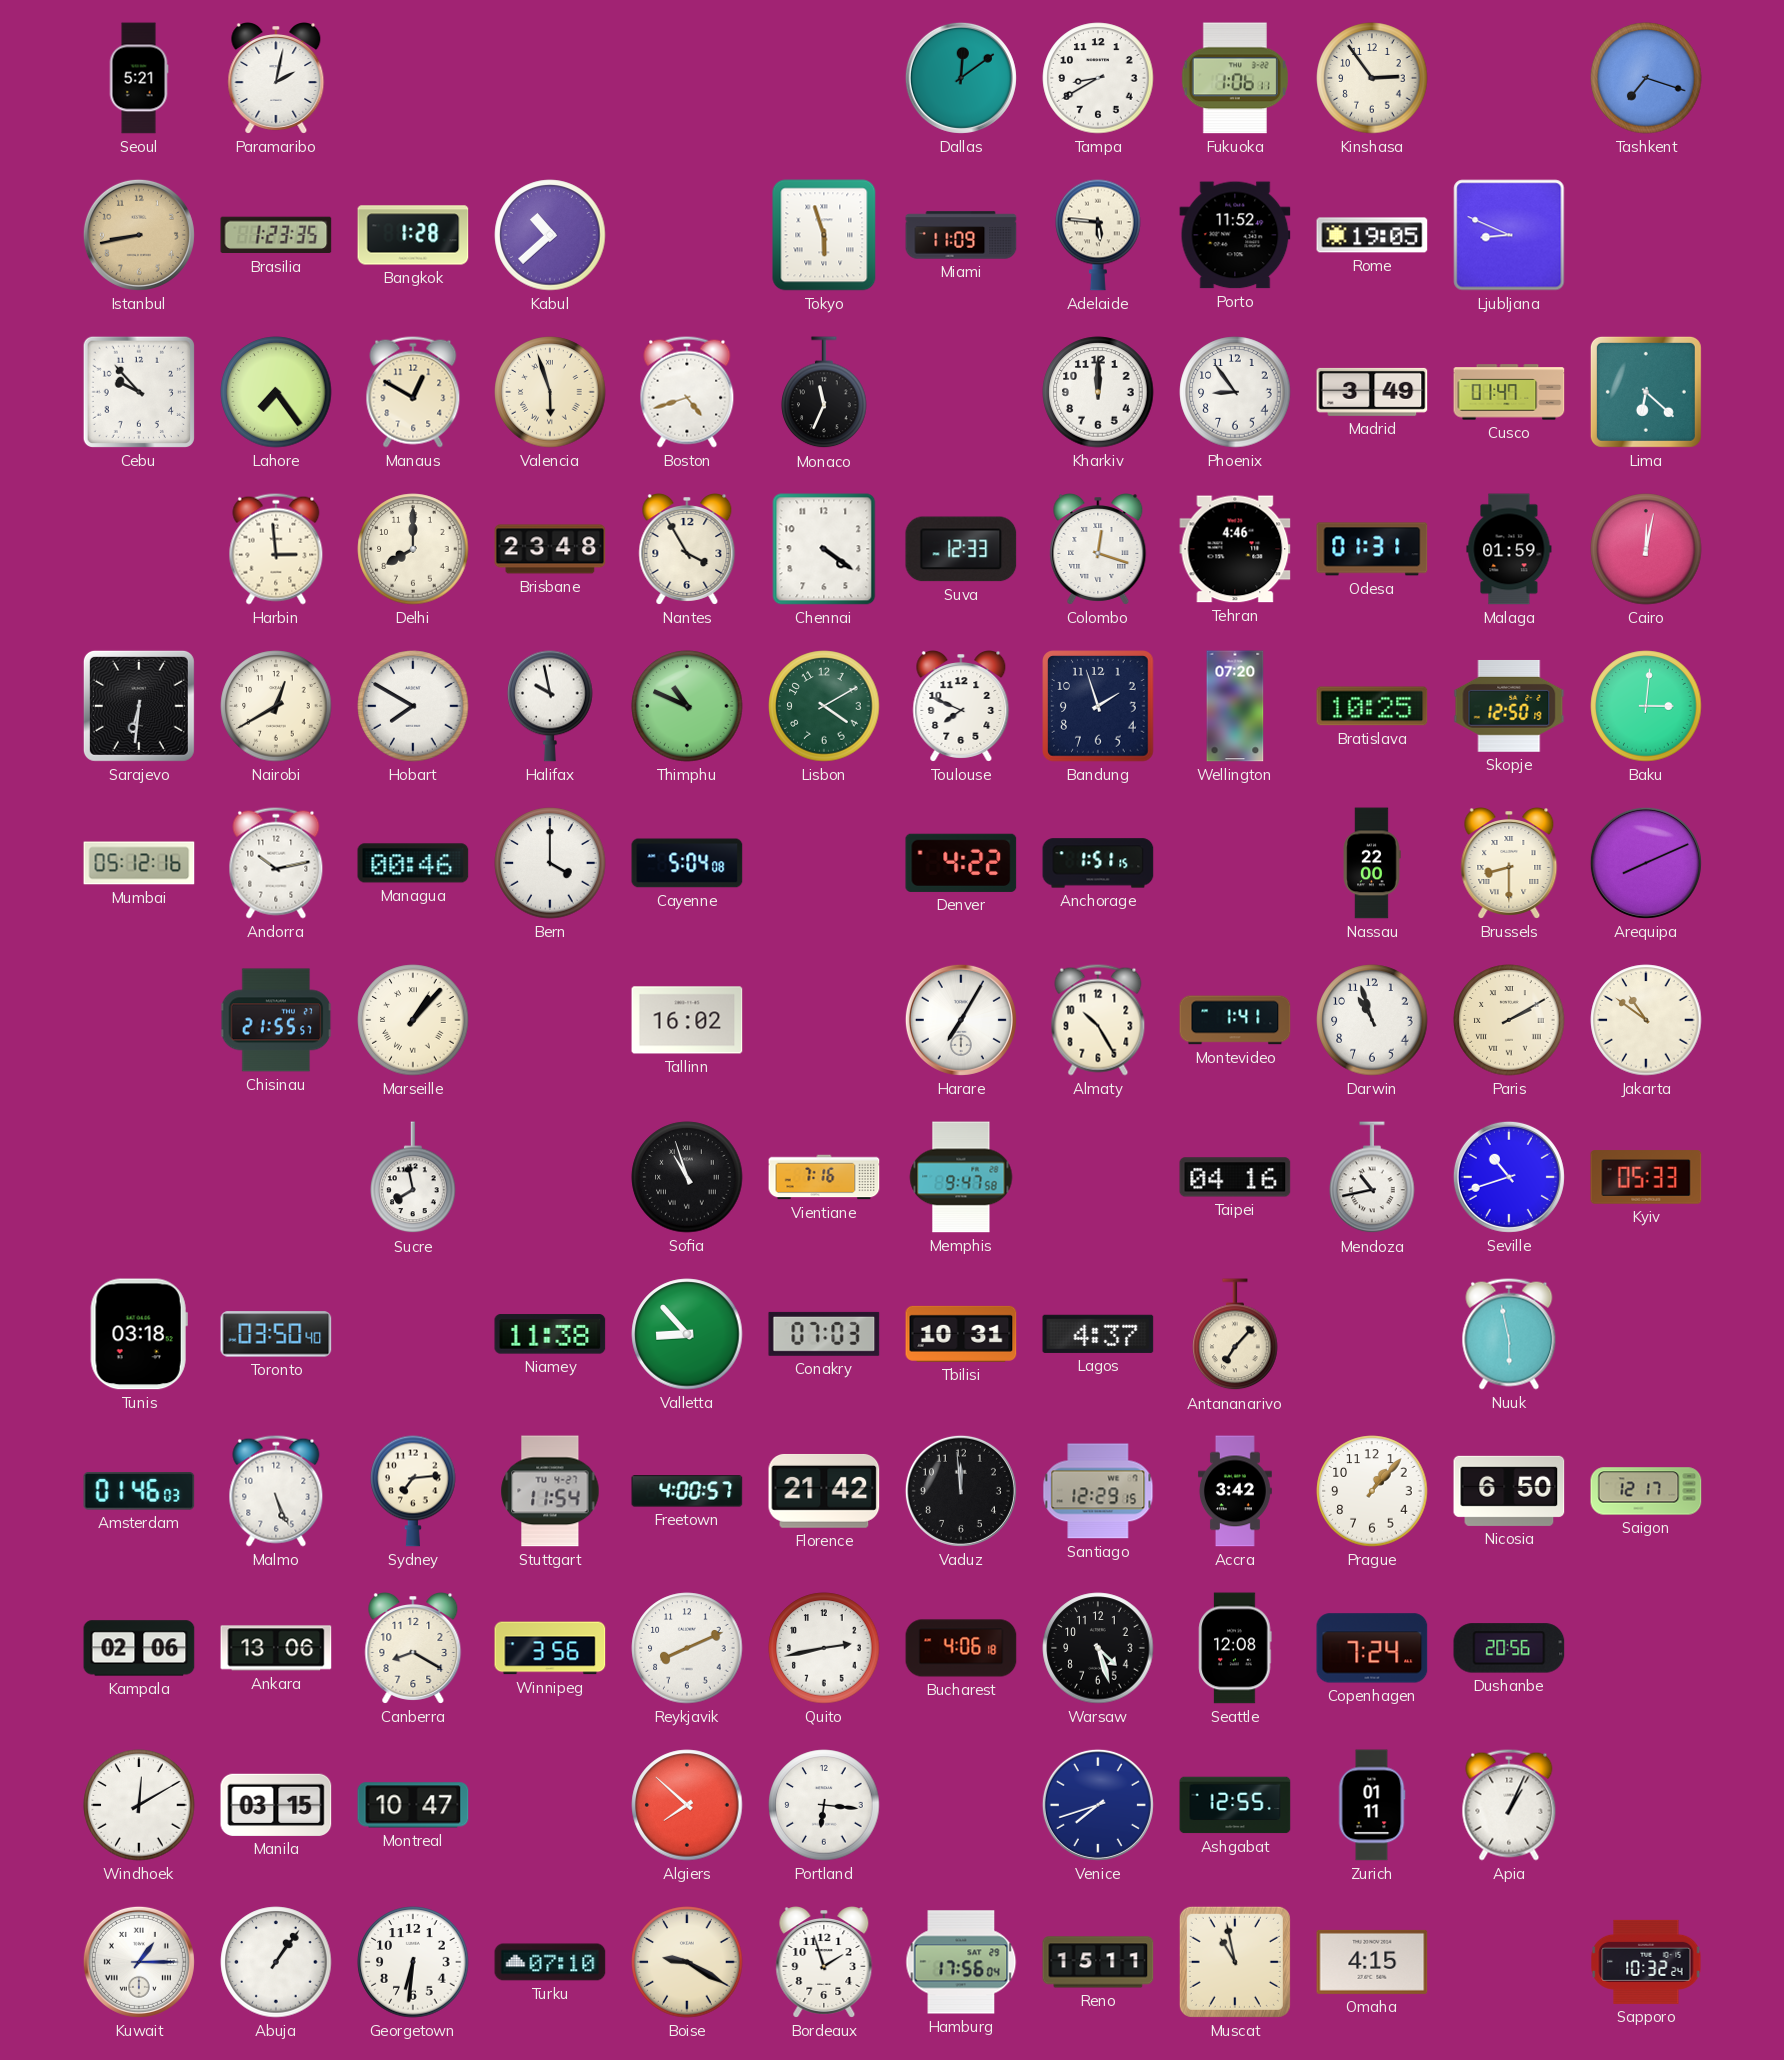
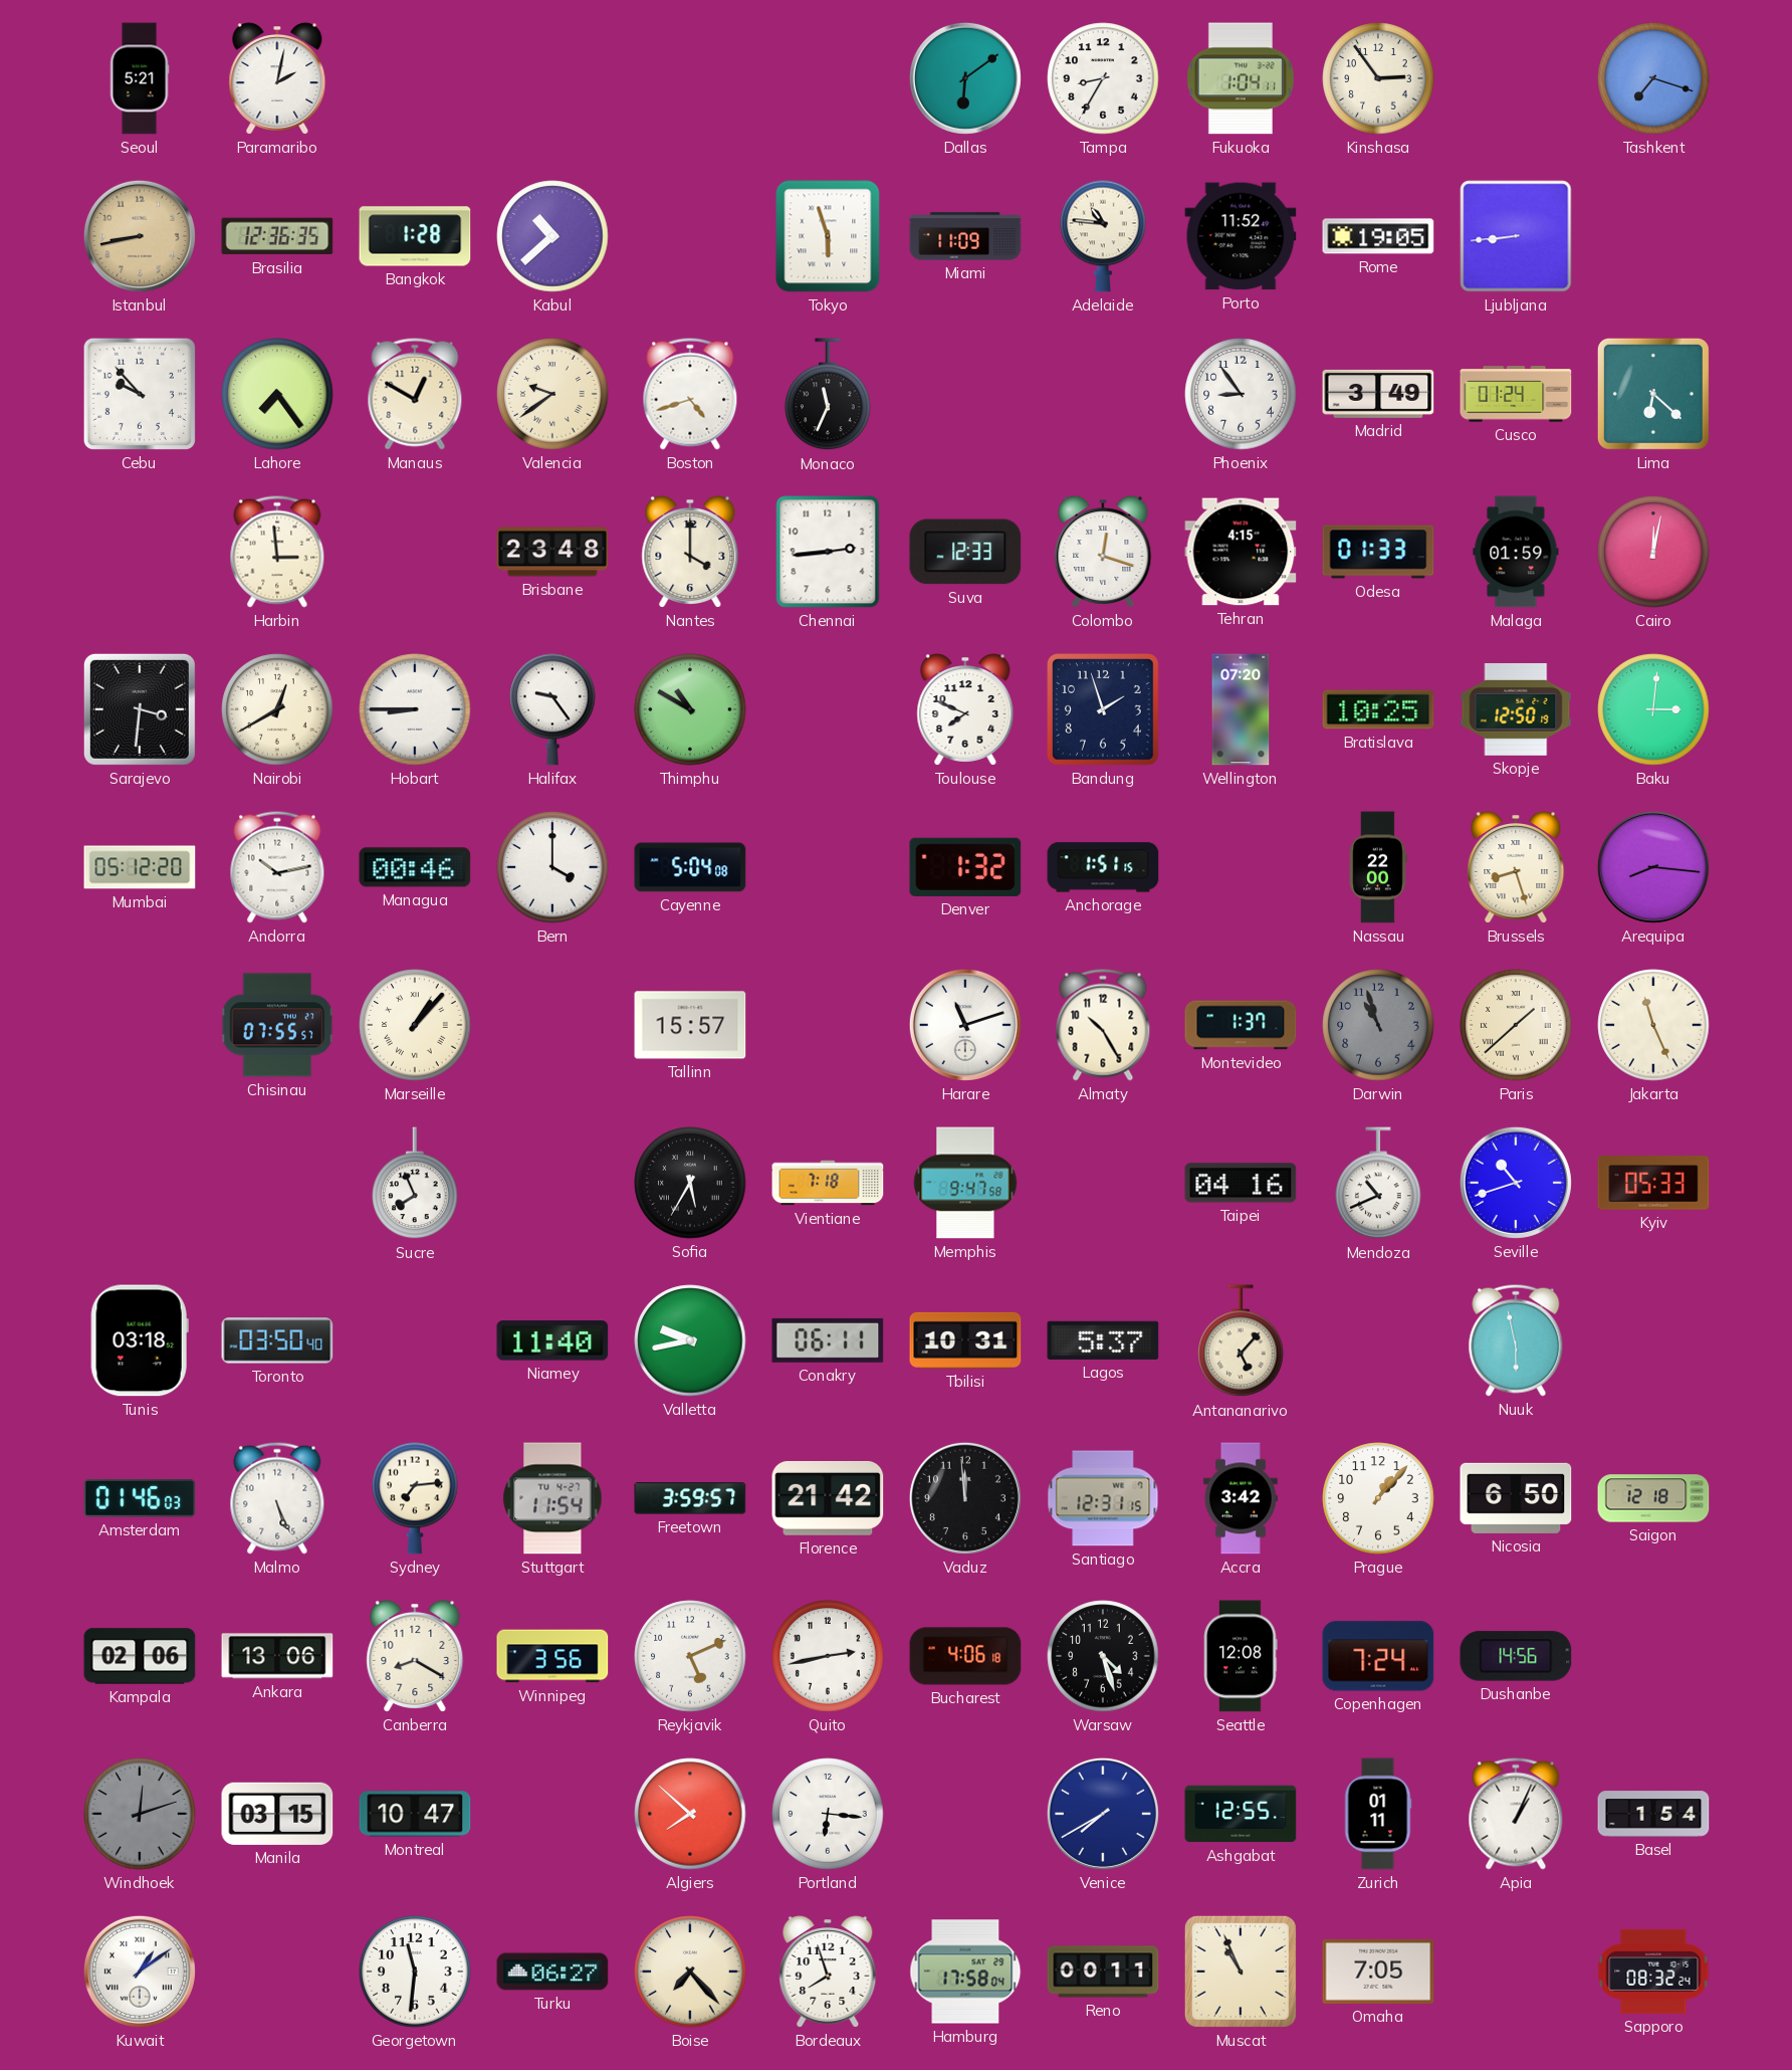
Dallas: 12:09 -> 6:09
Tampa: 8:40 -> 8:35
Fukuoka: 1:06 -> 1:04
Brasilia: 1:23 -> 12:36
Adelaide: 5:46 -> 10:46
Ljubljana: 8:49 -> 8:44
Valencia: 5:57 -> 9:39
Kharkiv: 12:00 -> none
Cusco: 01:47 -> 01:24
Delhi: 8:00 -> none
Nantes: 3:55 -> 4:00
Chennai: 4:21 -> 2:44
Tehran: 4:46 -> 4:15
Odesa: 01:31 -> 01:33
Sarajevo: 6:31 -> 3:31
Hobart: 7:50 -> 8:45
Halifax: 9:58 -> 9:24
Thimphu: 10:49 -> 10:50
Lisbon: 4:10 -> none
Mumbai: 05:12:16 -> 05:12:20
Denver: 4:22 -> 1:32
Brussels: 8:30 -> 8:27
Arequipa: 8:11 -> 8:16
Chisinau: 21:55 -> 07:55
Tallinn: 16:02 -> 15:57
Harare: 7:05 -> 11:12
Montevideo: 1:41 -> 1:37
Darwin dial: white -> grey
Paris: 2:10 -> 1:38
Jakarta: 10:51 -> 11:26
Sucre: 7:58 -> 7:56
Sofia: 10:57 -> 5:35
Vientiane: 7:16 -> 7:18
Mendoza: 10:43 -> 10:41
Niamey: 11:38 -> 11:40
Valletta: 8:53 -> 9:43
Conakry: 07:03 -> 06:11
Lagos: 4:37 -> 5:37
Antananarivo: 7:07 -> 5:07
Freetown: 4:00 -> 3:59
Santiago: 12:29 -> 12:31
Saigon: 12:17 -> 12:18
Reykjavik: 8:11 -> 5:11
Dushanbe: 20:56 -> 14:56
Windhoek: 12:10 -> 12:12
Windhoek dial: white -> grey
Venice: 7:42 -> 7:40
Basel: none -> 1:54
Kuwait: 1:15 -> 1:09
Abuja: 1:06 -> none
Georgetown: 6:31 -> 11:31
Turku: 07:10 -> 06:27
Boise: 9:20 -> 7:23
Bordeaux: 1:57 -> 7:57
Hamburg: 17:56 -> 17:58
Reno: 15:11 -> 00:11
Muscat: 10:58 -> 10:56
Omaha: 4:15 -> 7:05
Sapporo: 10:32 -> 08:32
